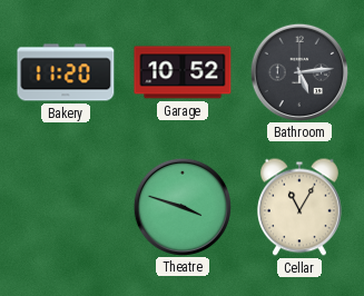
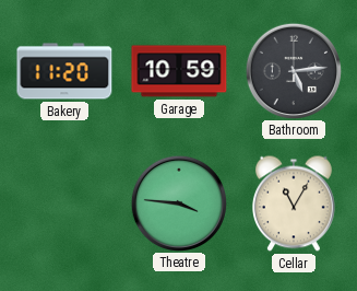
Garage: 10:52 -> 10:59
Theatre: 3:48 -> 3:46
